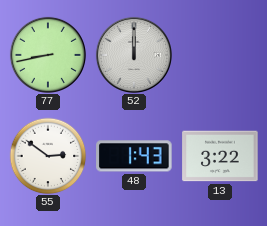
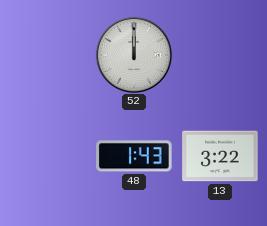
77: 8:43 -> none
55: 2:51 -> none
